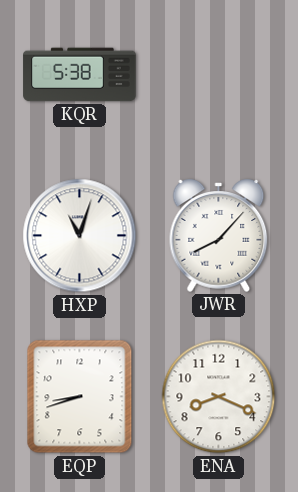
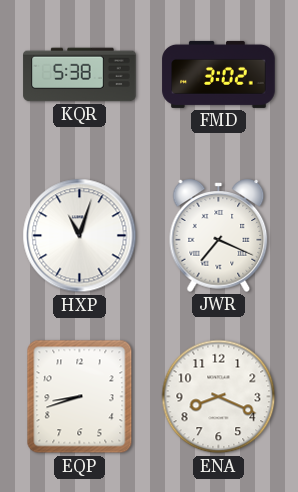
FMD: none -> 3:02
JWR: 8:07 -> 7:19
